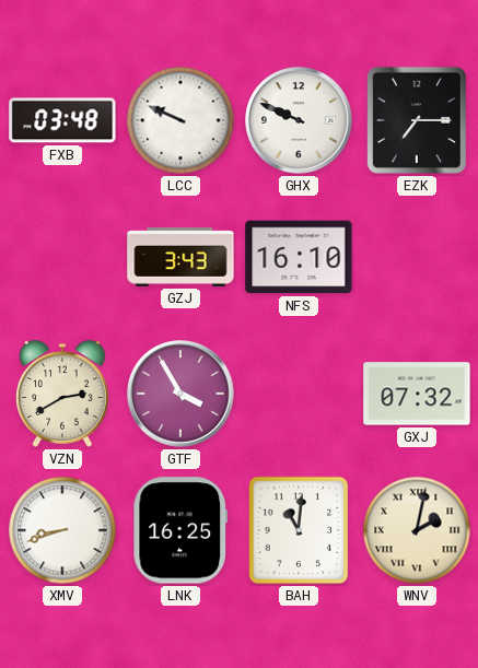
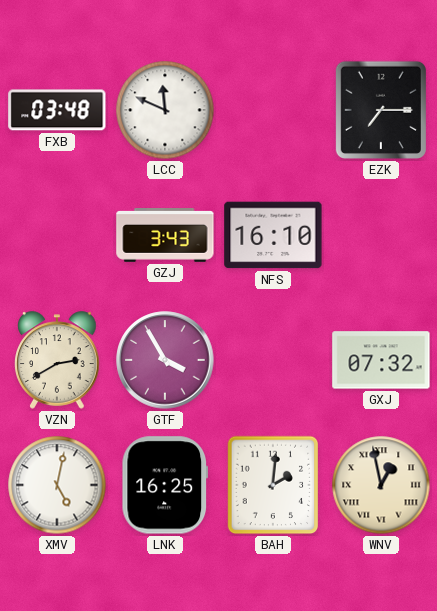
LCC: 9:49 -> 11:49
GHX: 9:49 -> none
XMV: 8:42 -> 5:02
BAH: 11:01 -> 2:01
WNV: 2:02 -> 12:58
